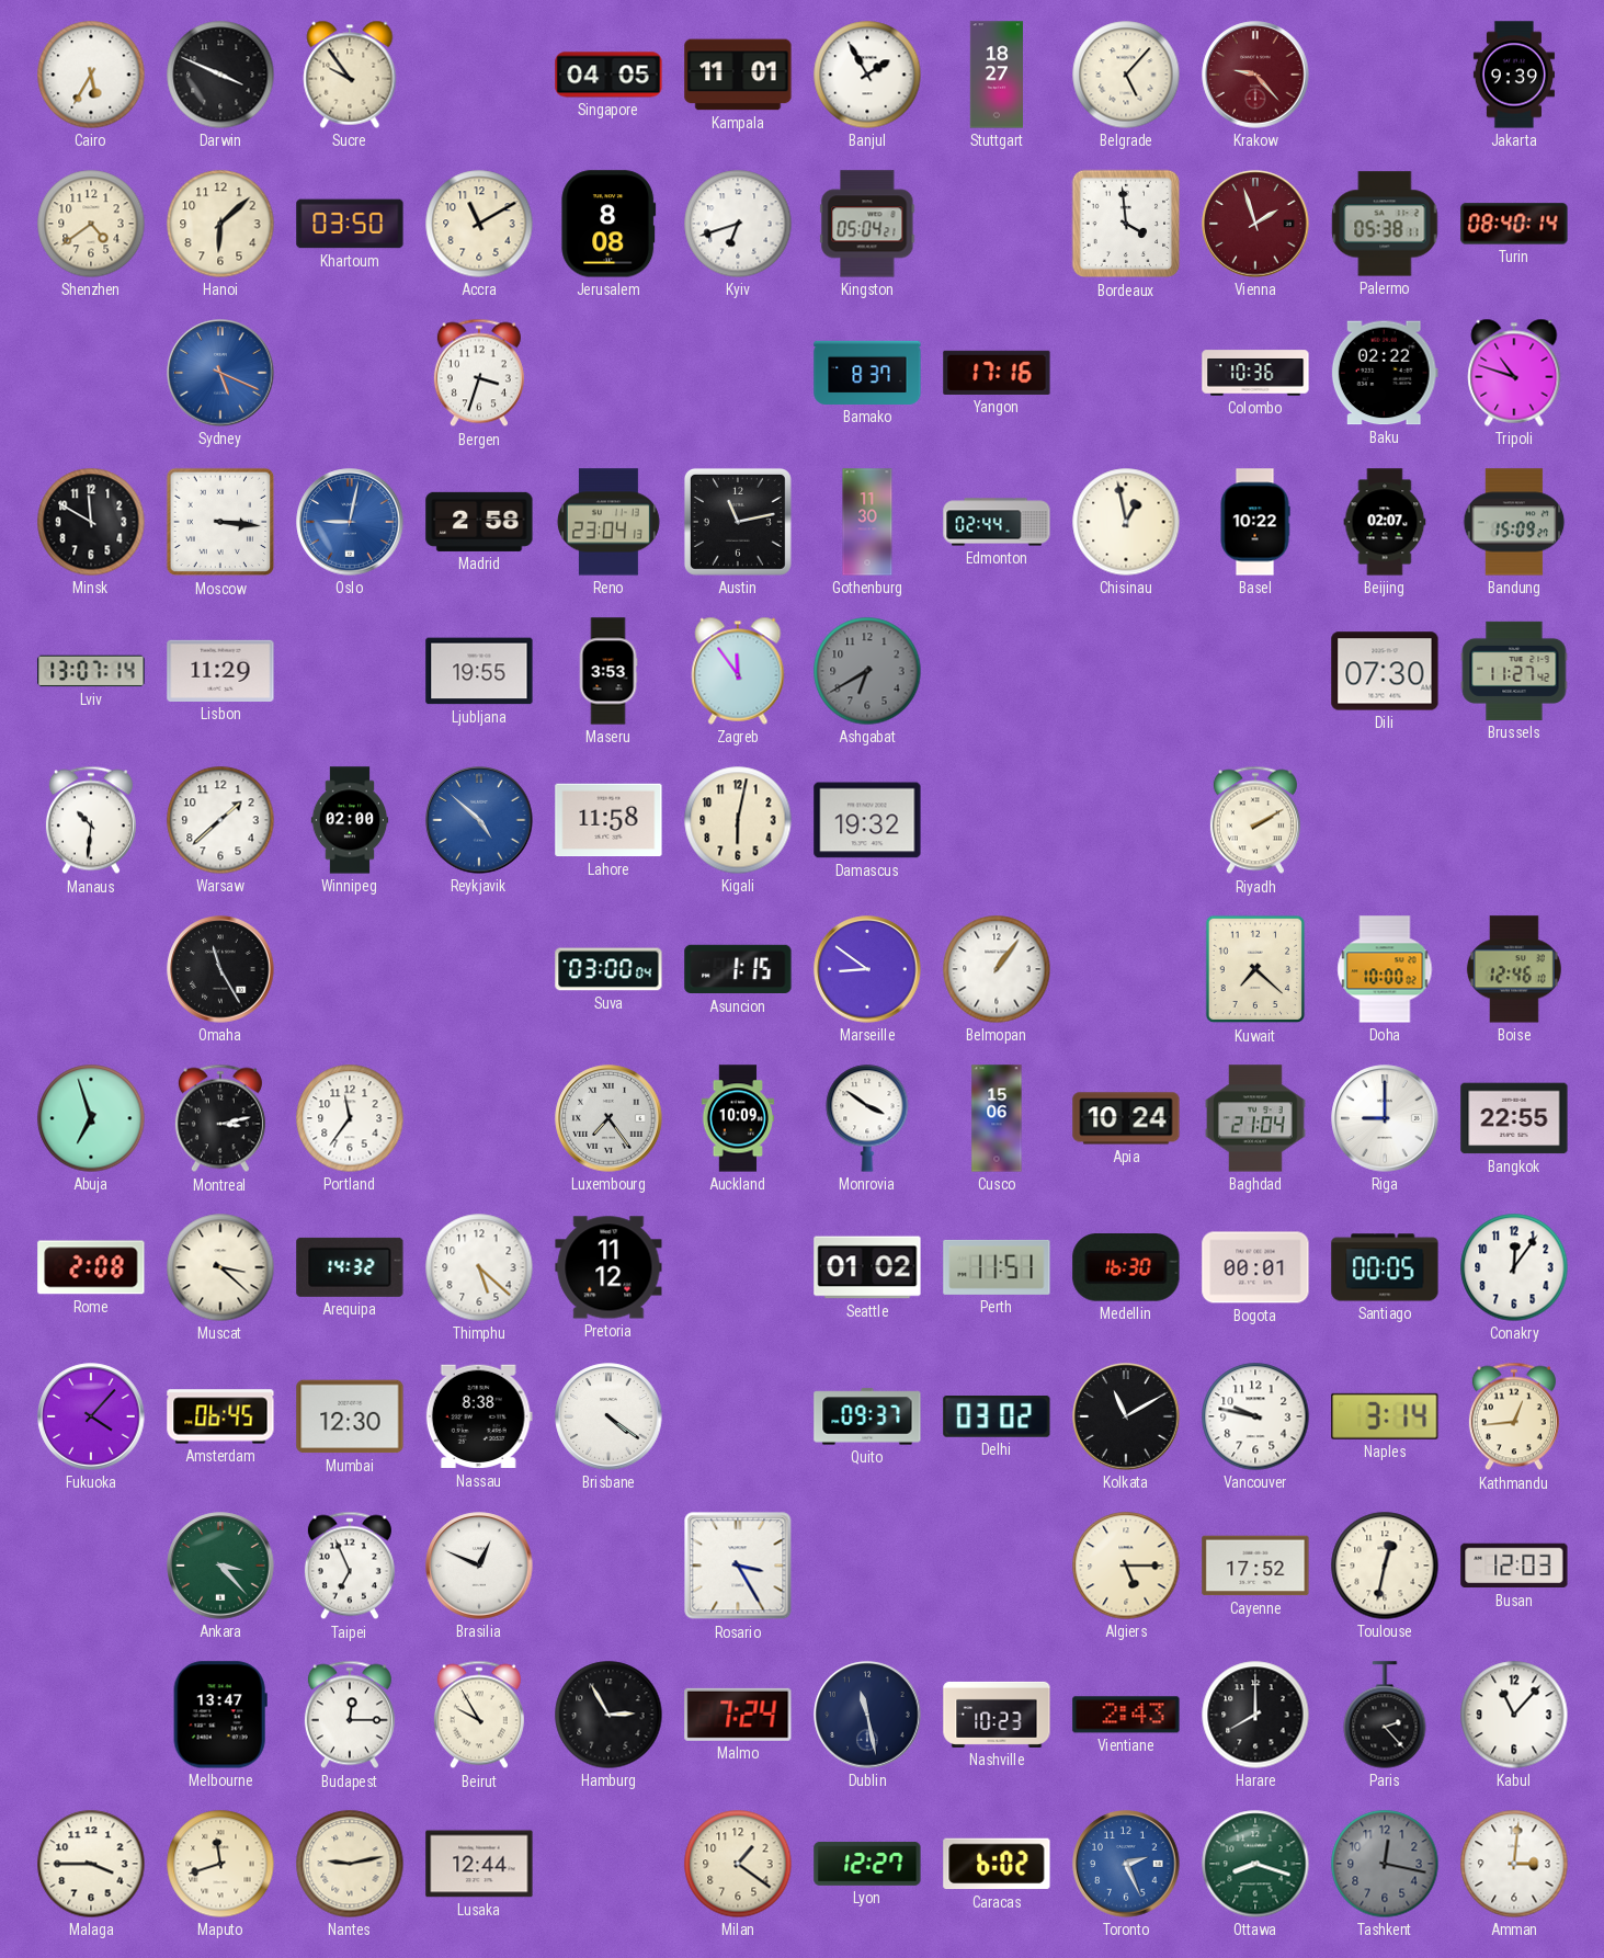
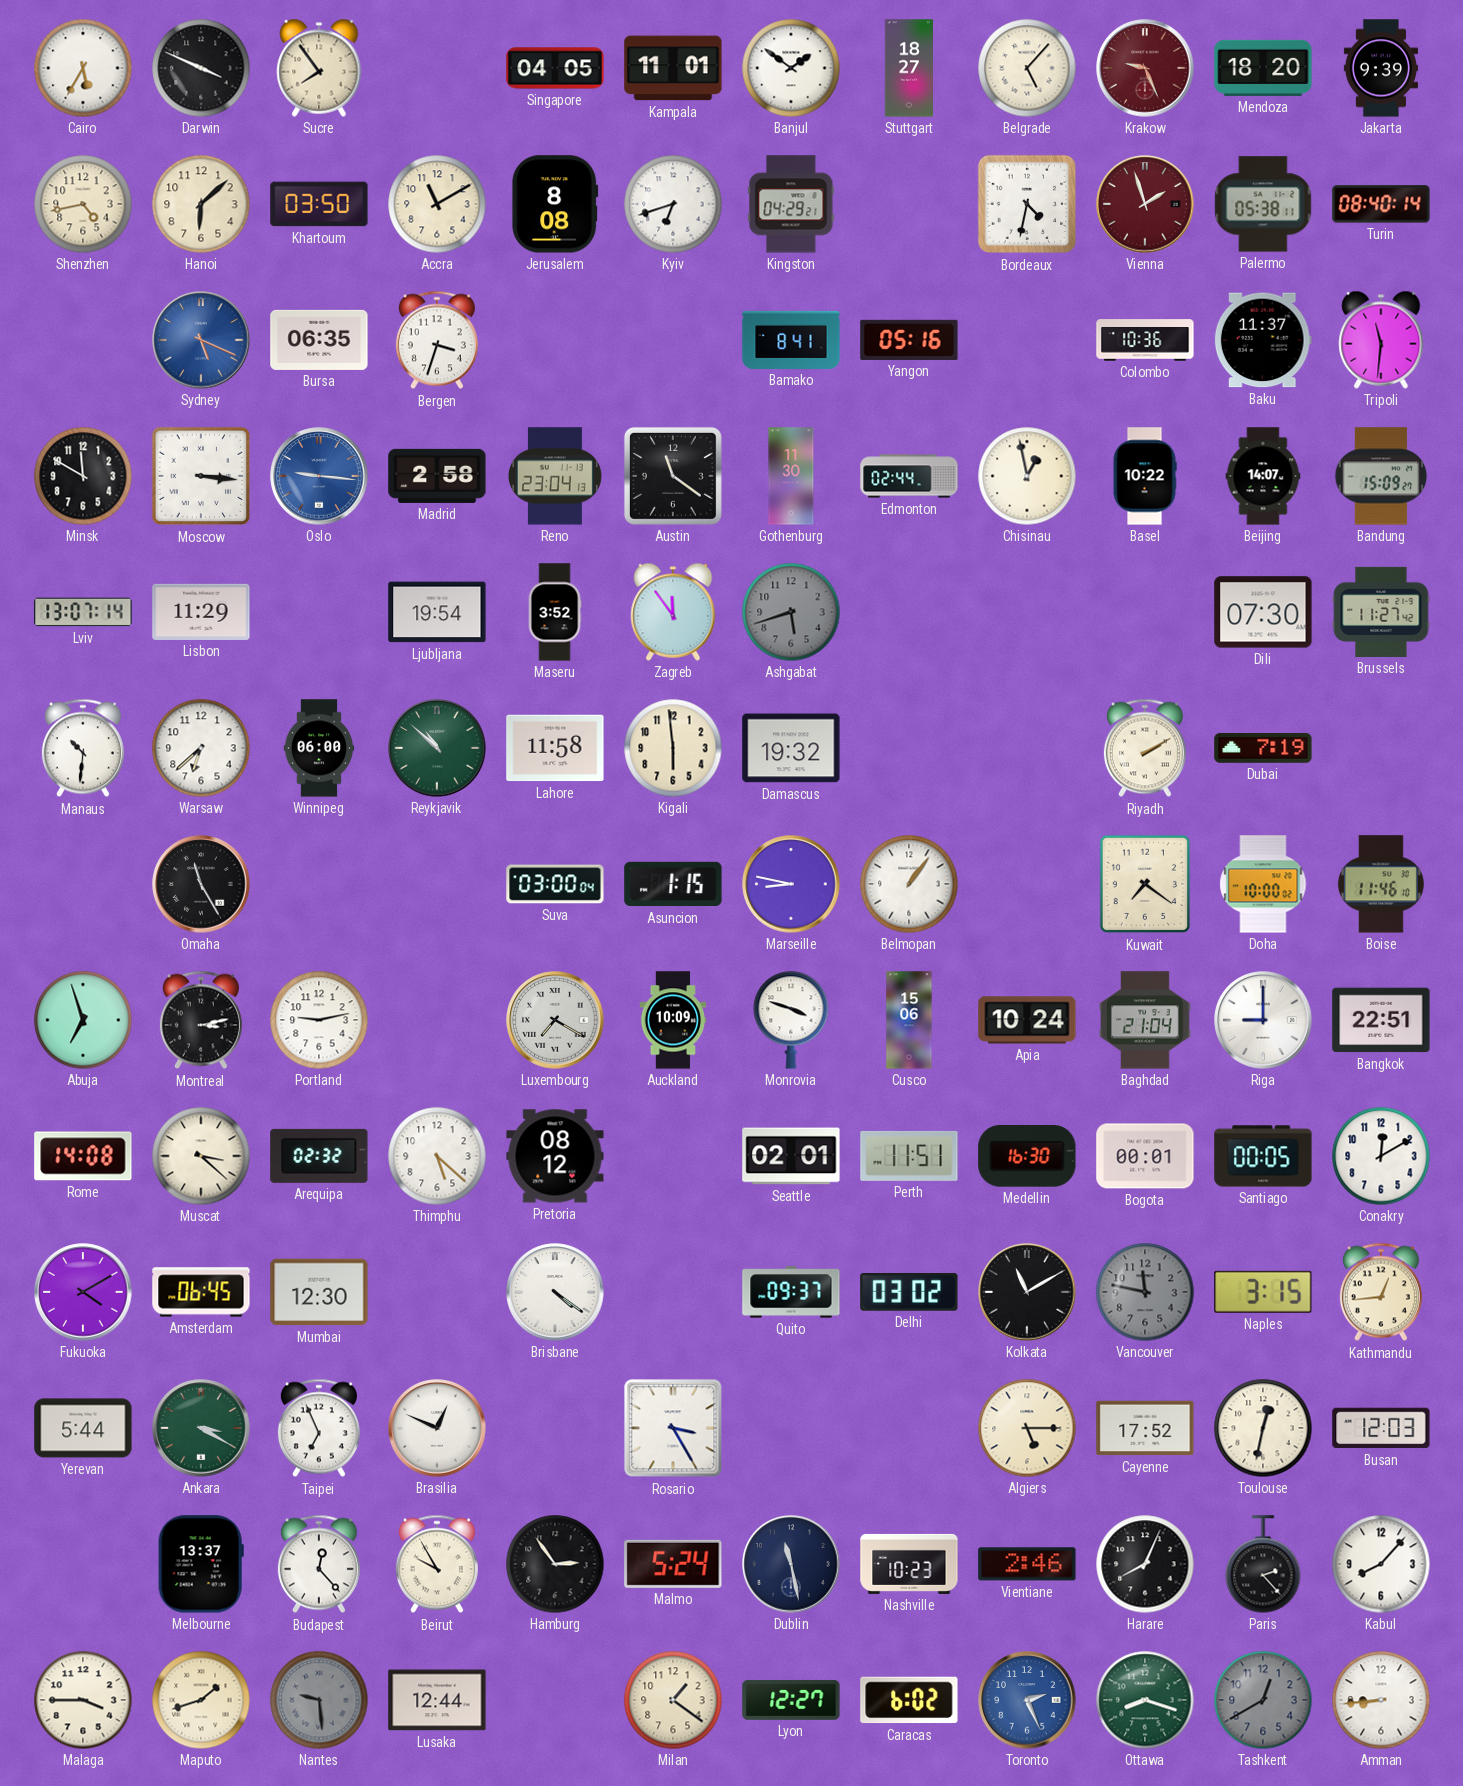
Sucre: 9:54 -> 7:54
Banjul: 1:55 -> 1:51
Krakow: 9:23 -> 9:26
Mendoza: none -> 18:20
Shenzhen: 4:39 -> 4:43
Kingston: 05:04 -> 04:29
Bordeaux: 3:59 -> 4:32
Bursa: none -> 06:35
Bamako: 8:37 -> 8:41
Yangon: 17:16 -> 05:16
Baku: 02:22 -> 11:37
Tripoli: 10:48 -> 11:31
Oslo: 9:02 -> 9:16
Austin: 11:13 -> 11:21
Beijing: 02:07 -> 14:07
Ljubljana: 19:55 -> 19:54
Maseru: 3:53 -> 3:52
Ashgabat: 6:40 -> 5:42
Warsaw: 1:38 -> 6:38
Winnipeg: 02:00 -> 06:00
Reykjavik: 4:52 -> 10:52
Reykjavik dial: blue -> green
Kigali: 6:02 -> 5:59
Dubai: none -> 7:19
Marseille: 8:51 -> 8:47
Kuwait: 7:22 -> 7:21
Boise: 12:46 -> 11:46
Portland: 11:36 -> 9:13
Luxembourg: 7:24 -> 7:20
Monrovia: 3:51 -> 3:48
Bangkok: 22:55 -> 22:51
Rome: 2:08 -> 14:08
Arequipa: 14:32 -> 02:32
Pretoria: 11:12 -> 08:12
Seattle: 01:02 -> 02:01
Conakry: 12:06 -> 12:10
Fukuoka: 4:07 -> 4:10
Nassau: 8:38 -> none
Vancouver: 9:47 -> 11:47
Vancouver dial: white -> grey
Naples: 3:14 -> 3:15
Yerevan: none -> 5:44
Ankara: 3:23 -> 3:20
Melbourne: 13:47 -> 13:37
Budapest: 12:15 -> 12:23
Hamburg: 2:55 -> 2:54
Malmo: 7:24 -> 5:24
Vientiane: 2:43 -> 2:46
Harare: 8:00 -> 8:04
Kabul: 11:07 -> 8:07
Maputo: 11:42 -> 1:42
Nantes: 9:13 -> 9:29
Nantes dial: cream -> grey
Tashkent: 12:17 -> 12:40
Amman: 3:01 -> 8:44
